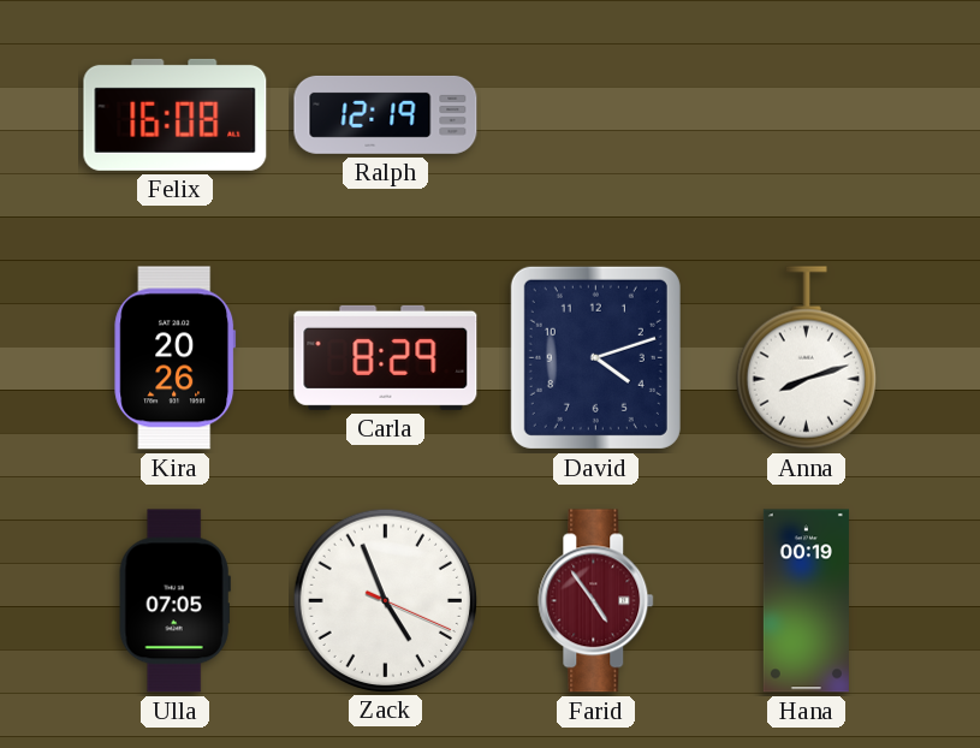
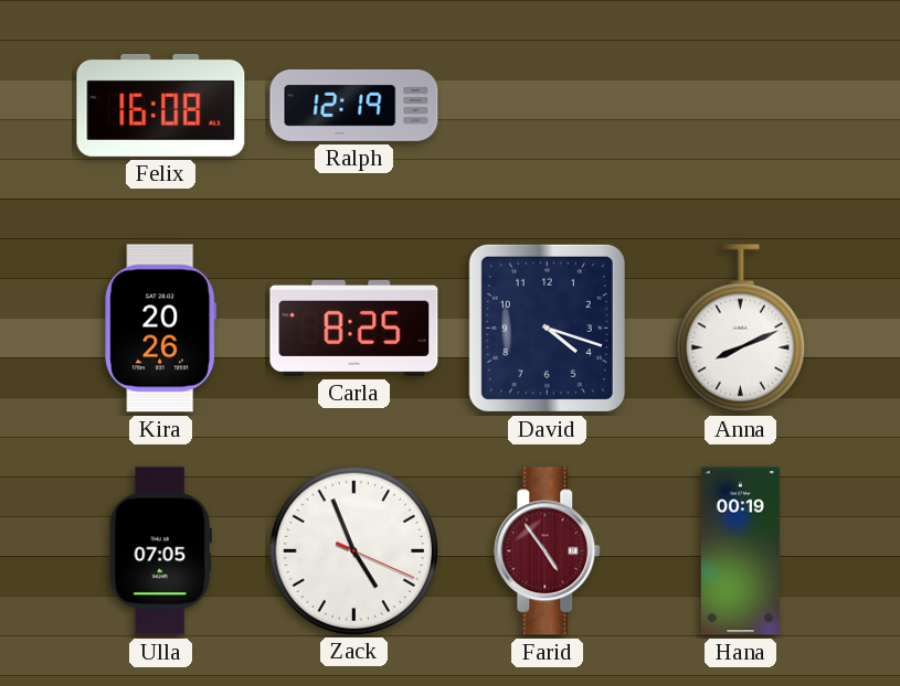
Carla: 8:29 -> 8:25
David: 4:12 -> 4:18
Anna: 8:12 -> 8:11
